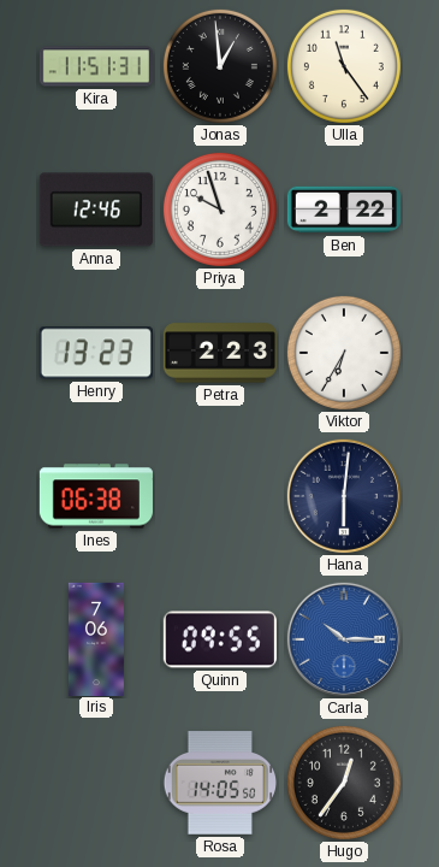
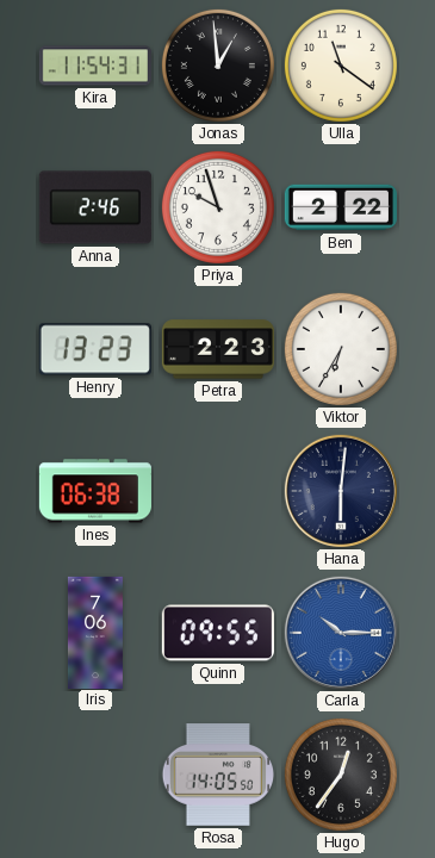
Kira: 11:51 -> 11:54
Ulla: 11:24 -> 11:21
Anna: 12:46 -> 2:46
